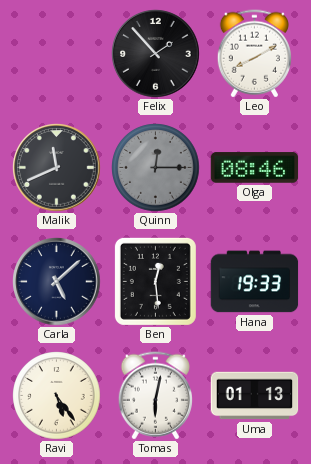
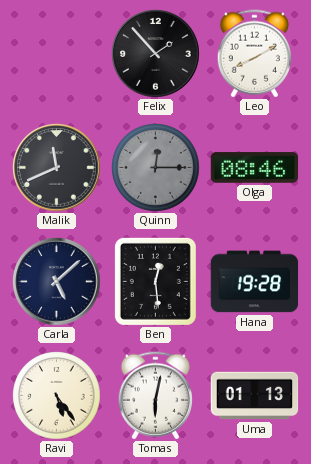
Hana: 19:33 -> 19:28
